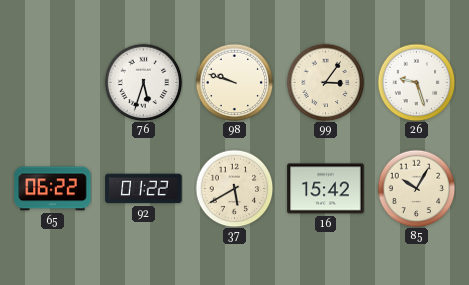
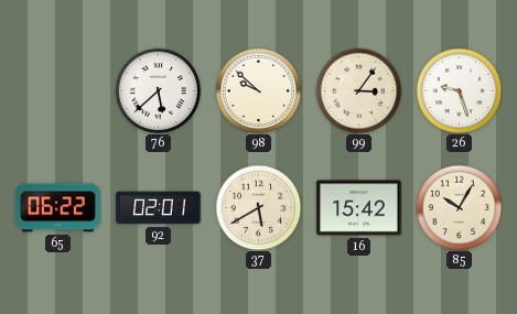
76: 5:33 -> 5:38
98: 9:48 -> 9:52
92: 01:22 -> 02:01
